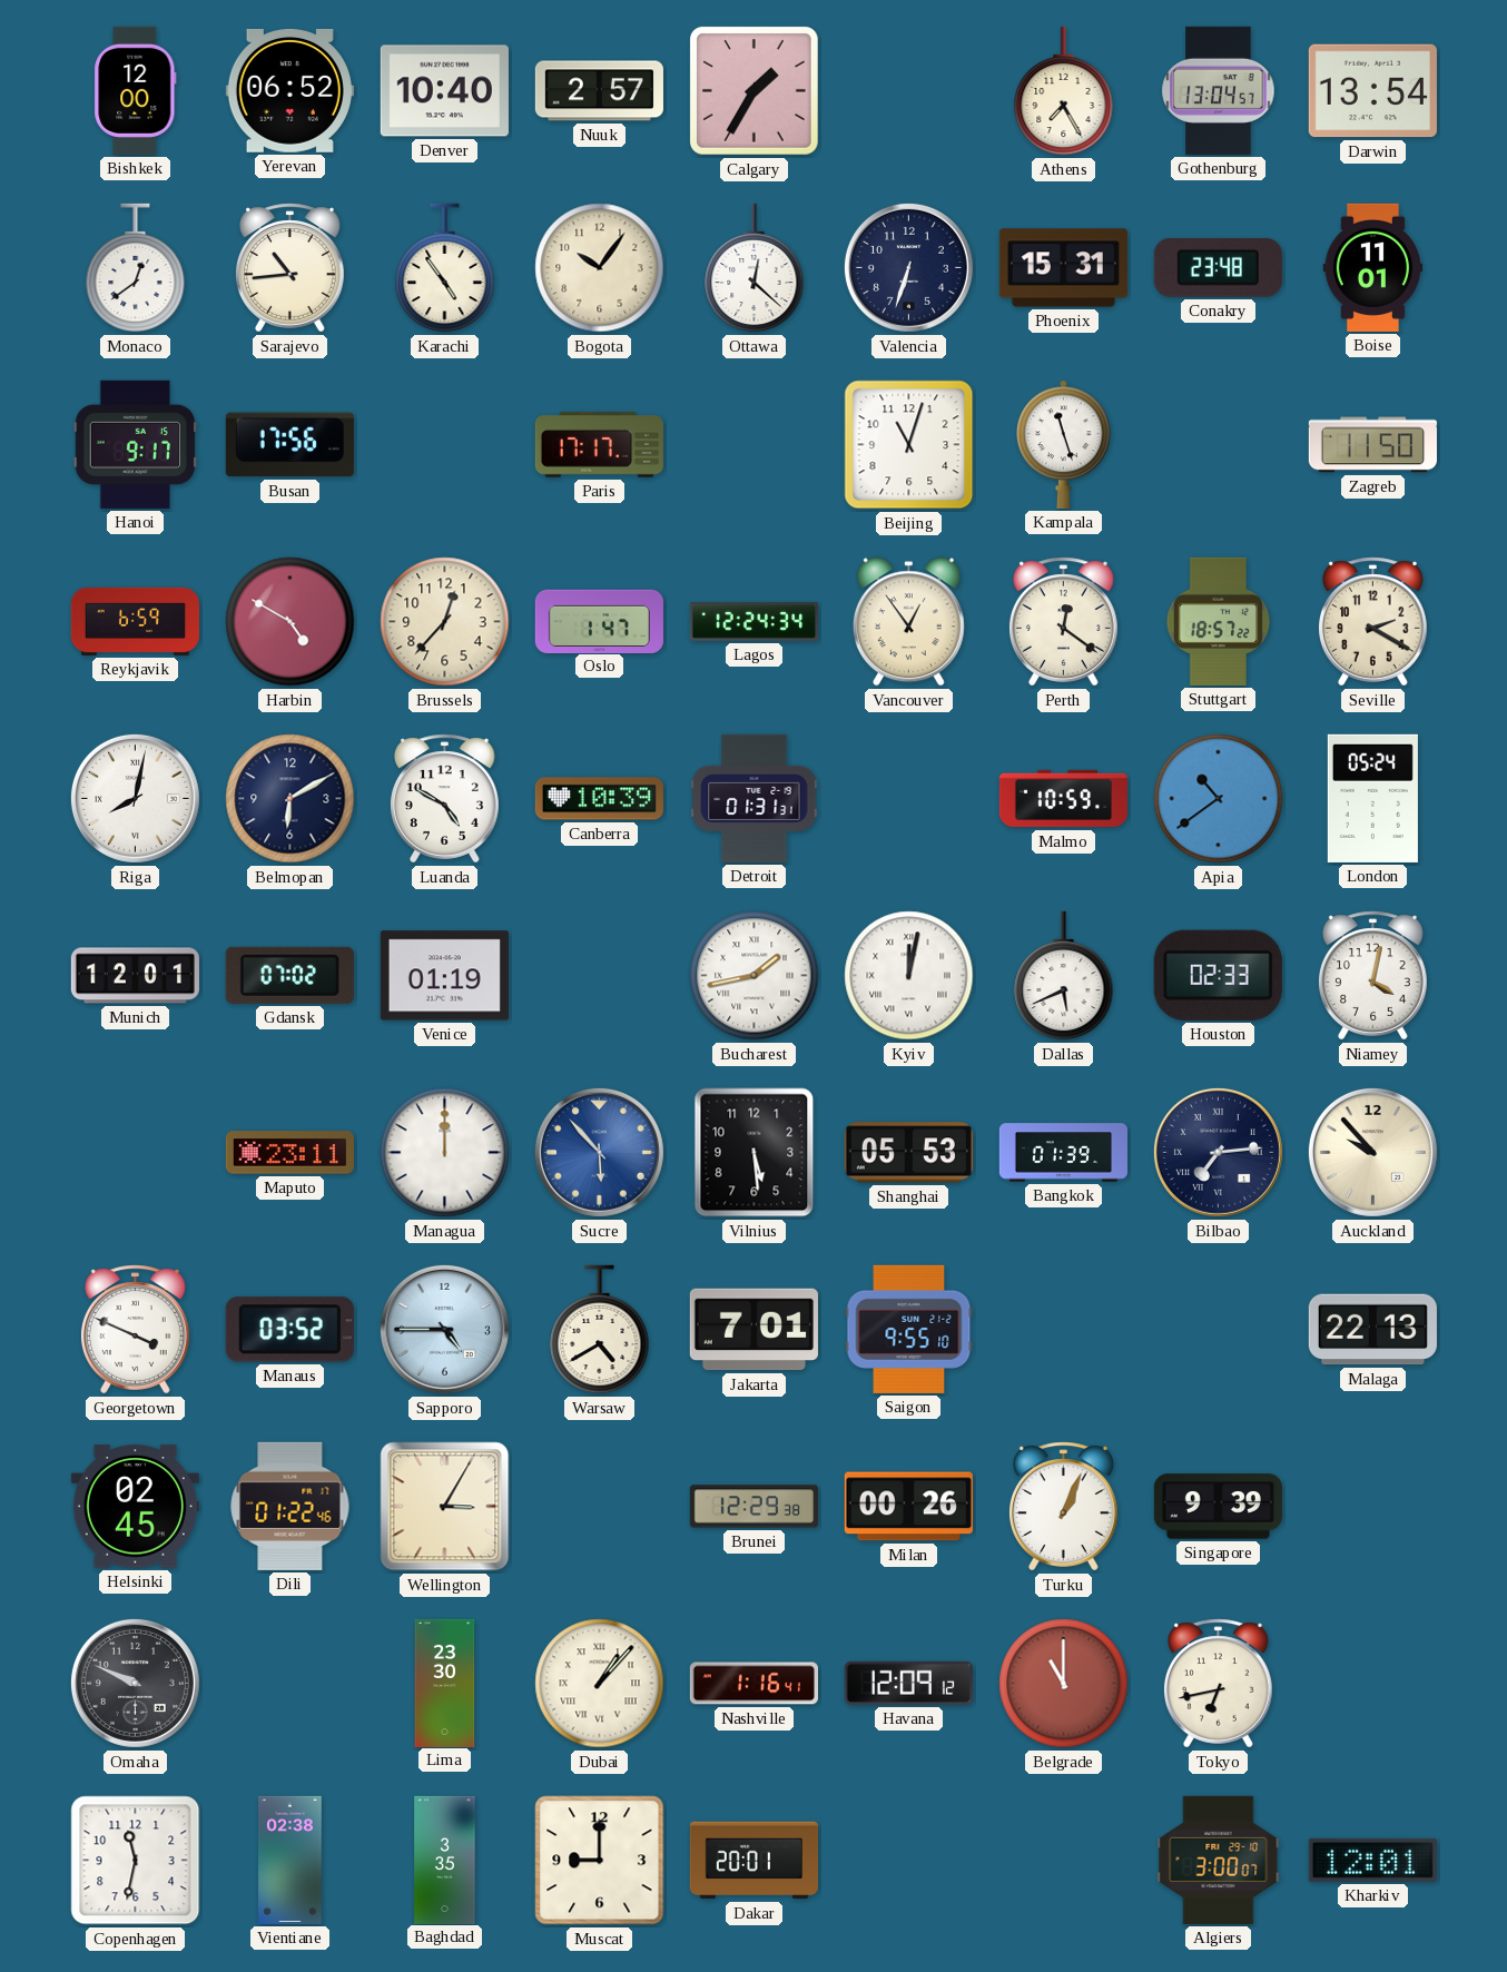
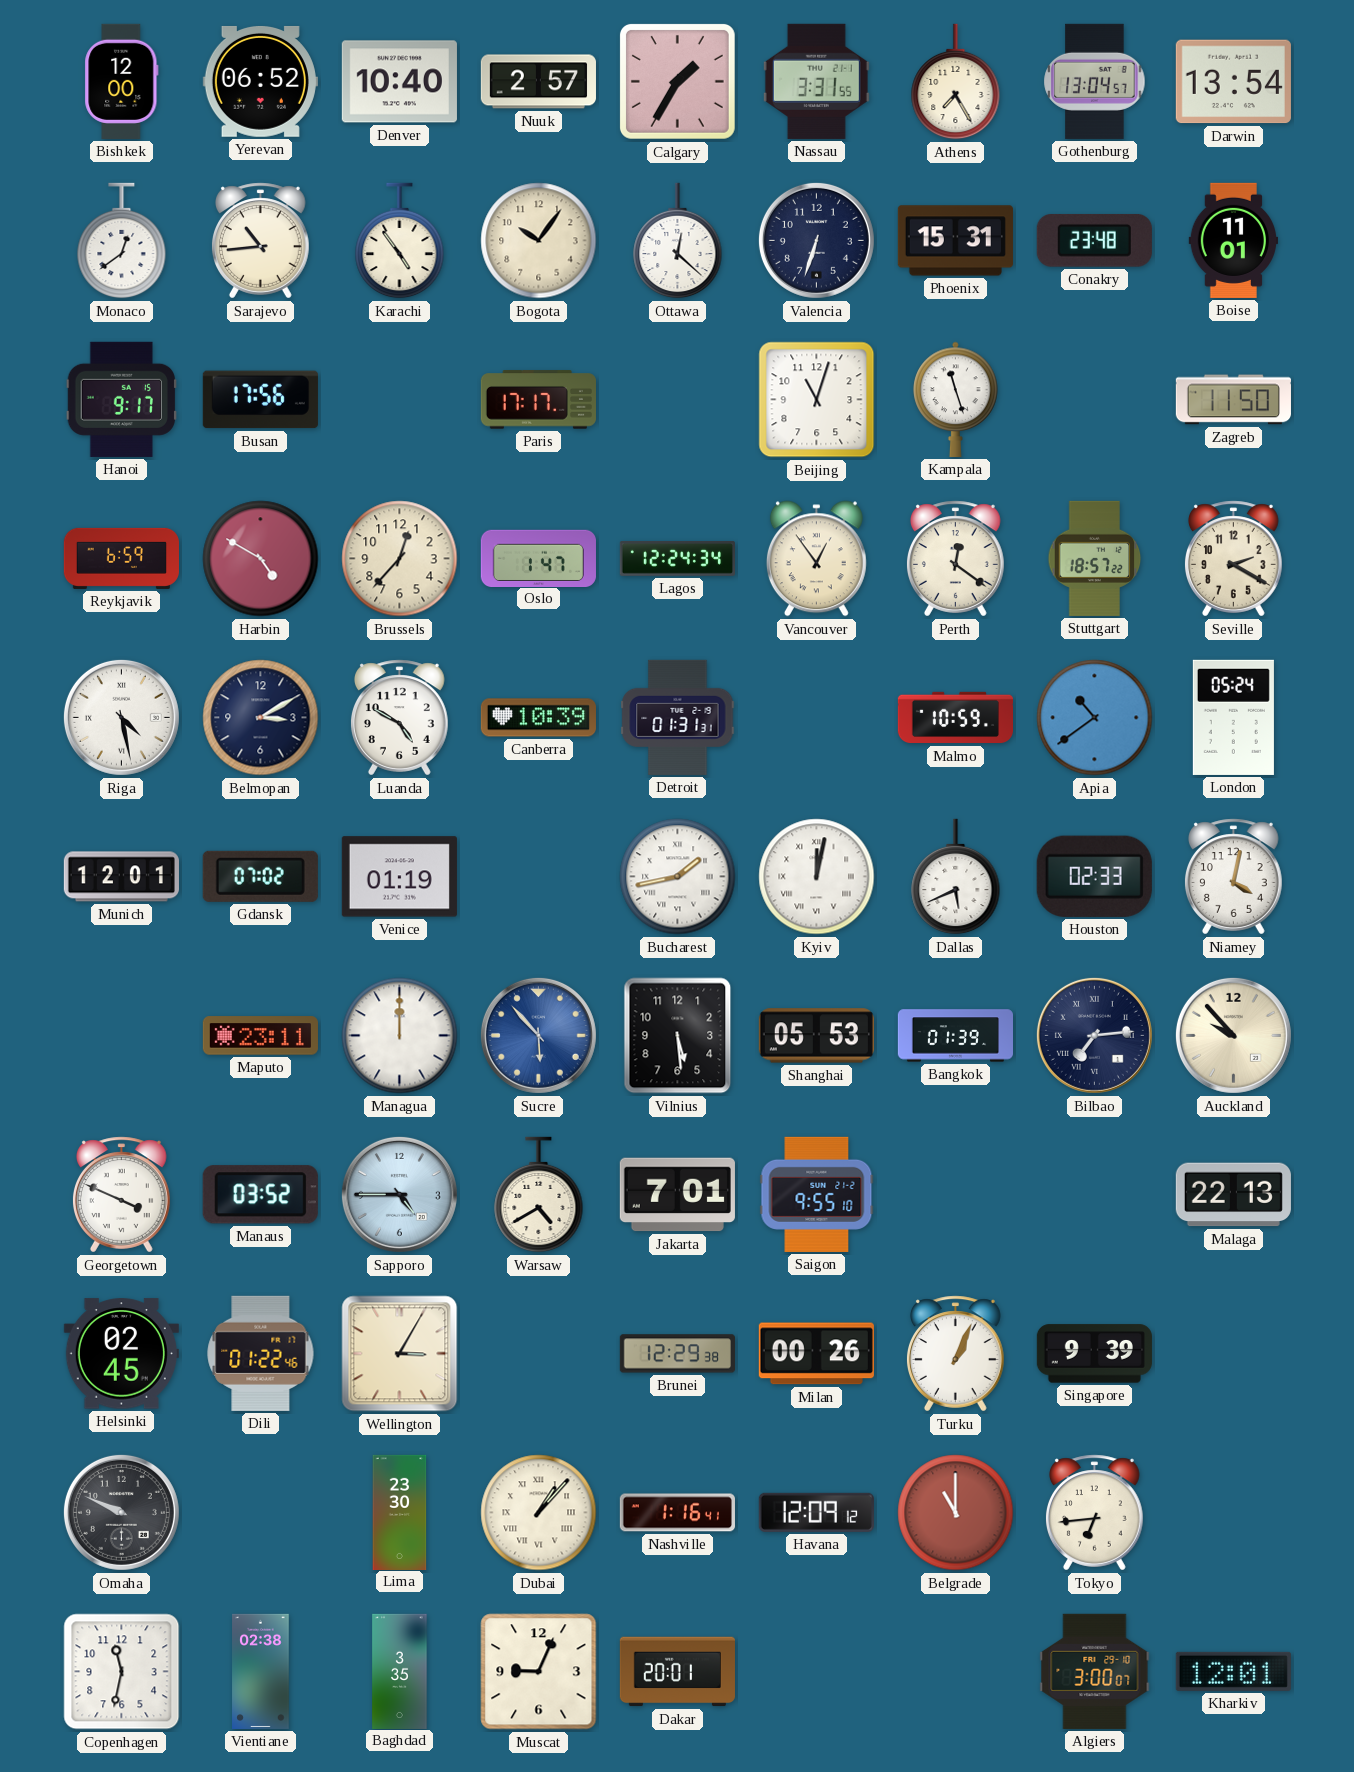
Nassau: none -> 3:31
Riga: 8:02 -> 4:28
Belmopan: 6:10 -> 3:10
Tokyo: 6:43 -> 6:44
Muscat: 9:00 -> 9:04
